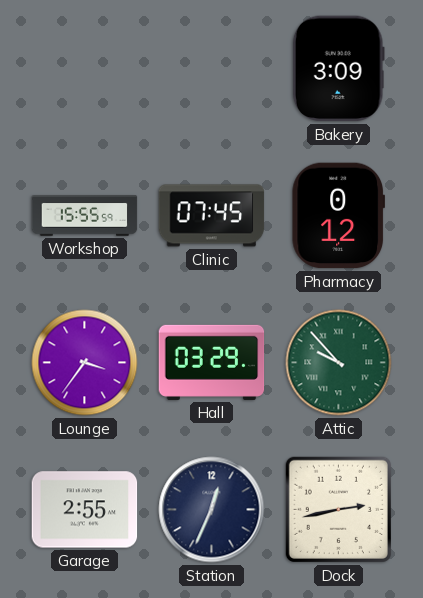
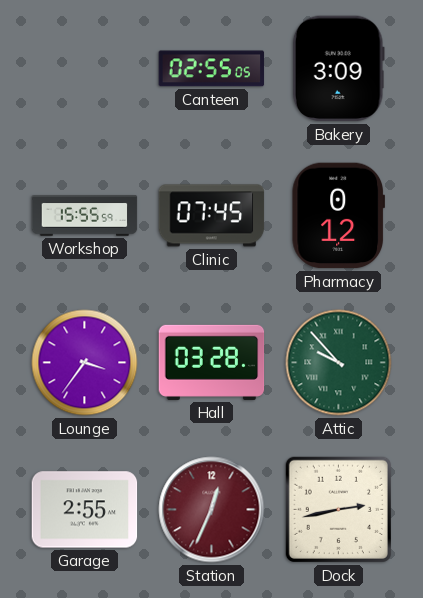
Canteen: none -> 02:55
Hall: 03:29 -> 03:28
Station dial: navy -> burgundy
